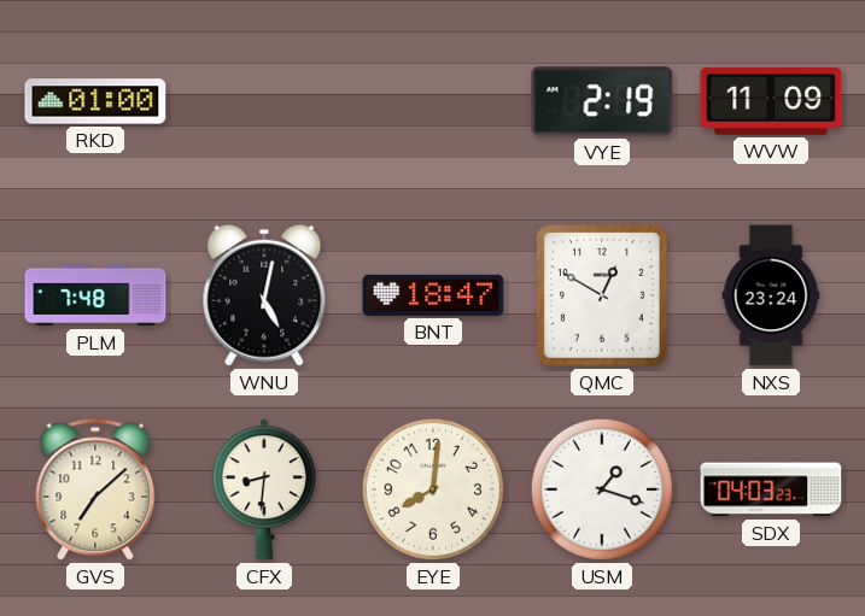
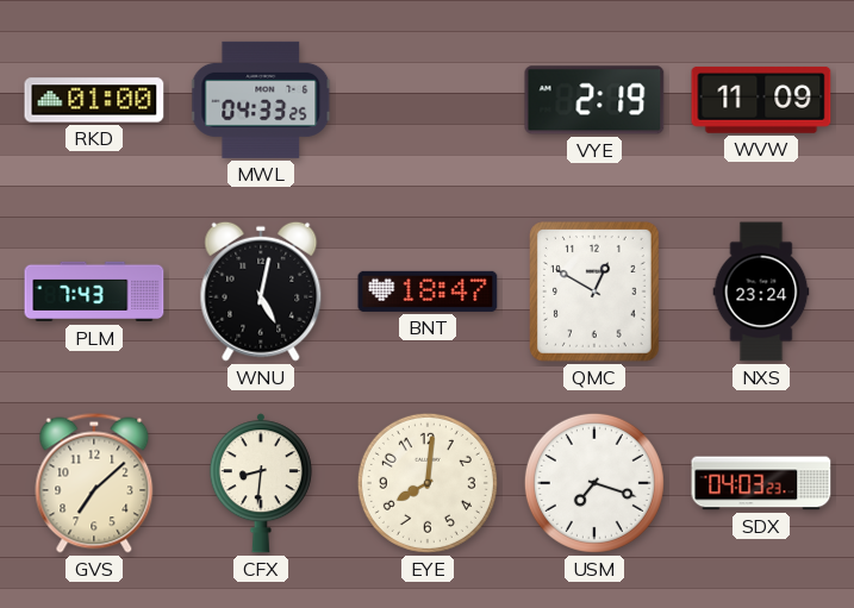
MWL: none -> 04:33
PLM: 7:48 -> 7:43
USM: 1:18 -> 7:18
